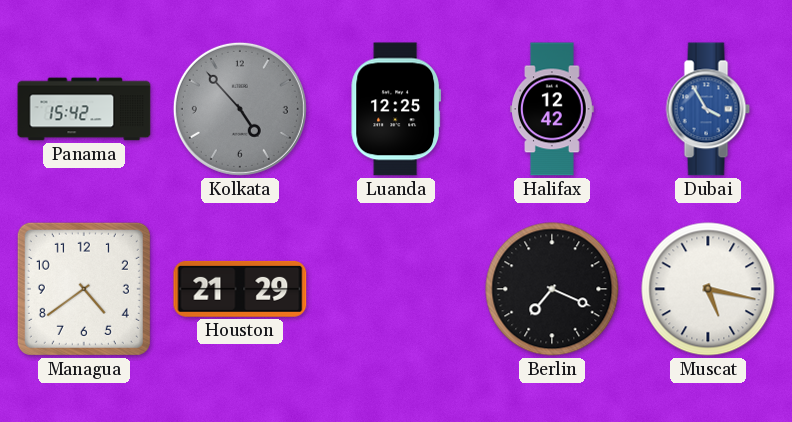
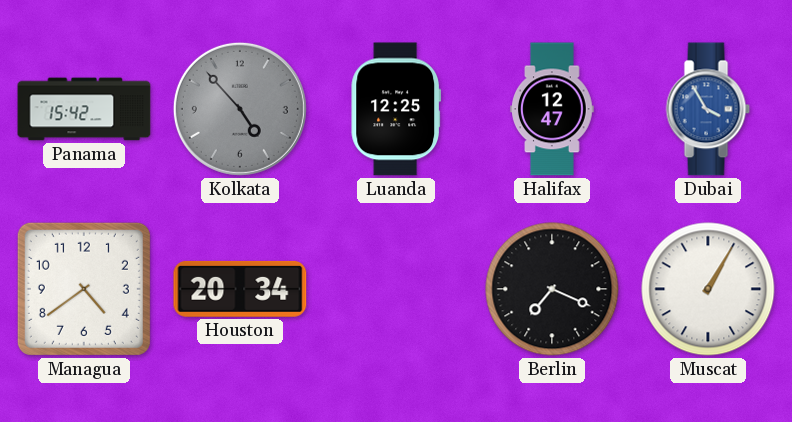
Halifax: 12:42 -> 12:47
Houston: 21:29 -> 20:34
Muscat: 5:17 -> 1:05
